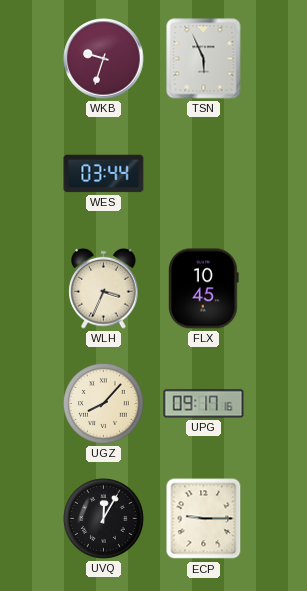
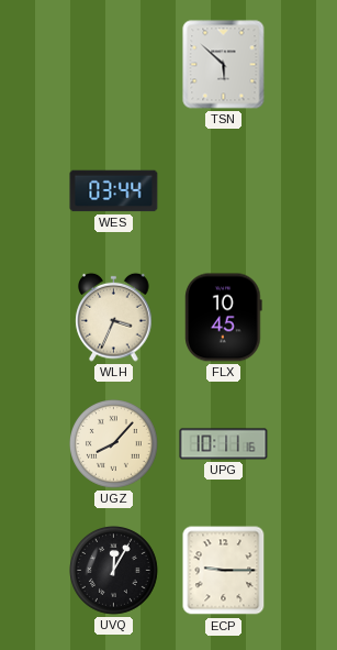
WKB: 9:33 -> none
TSN: 5:56 -> 5:52
UPG: 09:17 -> 10:11
